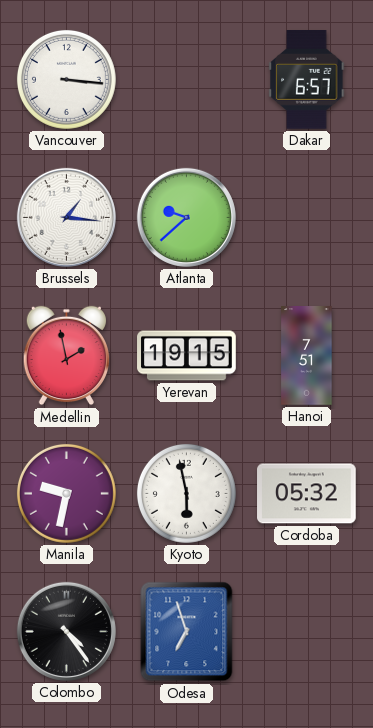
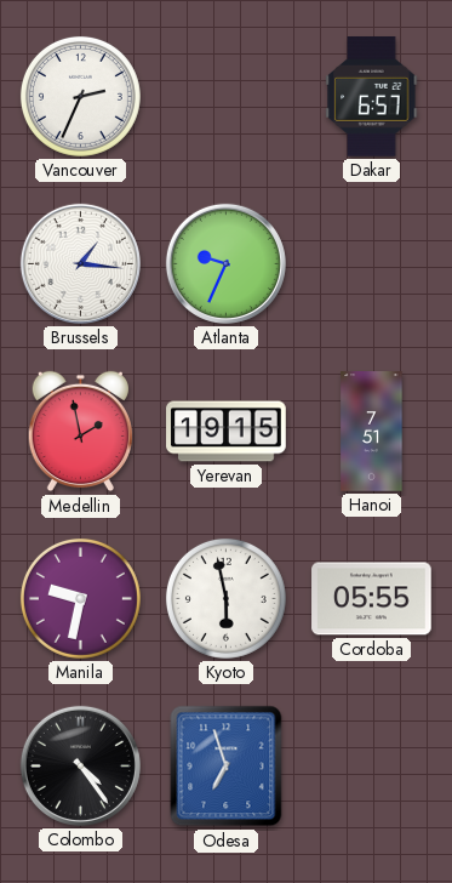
Vancouver: 3:16 -> 2:34
Atlanta: 9:38 -> 9:34
Cordoba: 05:32 -> 05:55
